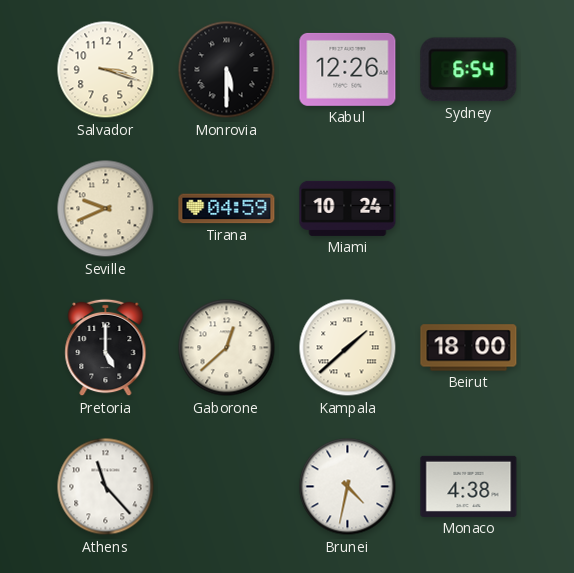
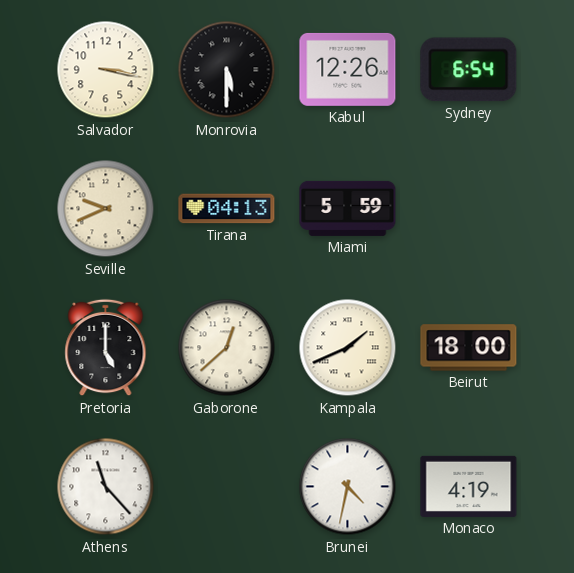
Salvador: 3:18 -> 3:17
Tirana: 04:59 -> 04:13
Miami: 10:24 -> 5:59
Kampala: 1:38 -> 1:41
Monaco: 4:38 -> 4:19
